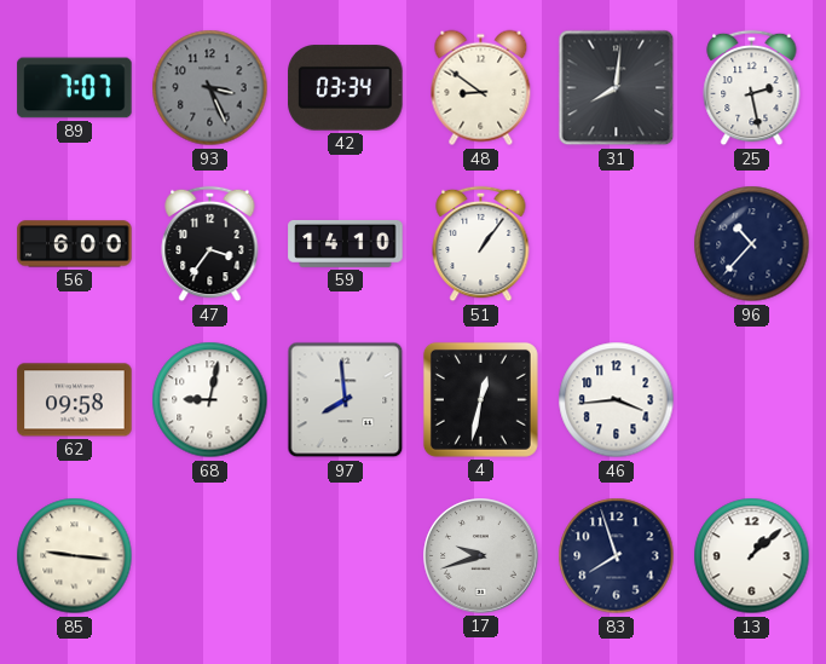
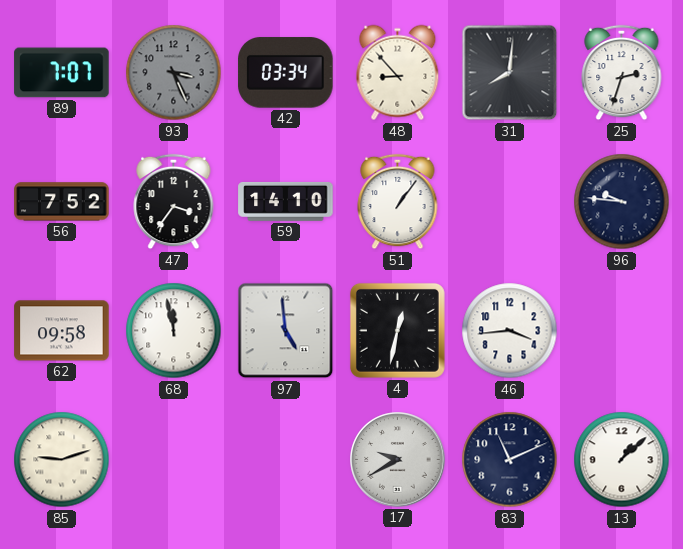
48: 8:51 -> 8:53
25: 2:28 -> 2:33
56: 6:00 -> 7:52
96: 10:37 -> 9:46
68: 9:02 -> 11:58
97: 7:59 -> 4:59
85: 9:16 -> 9:12
17: 9:42 -> 9:40
83: 7:57 -> 11:11
